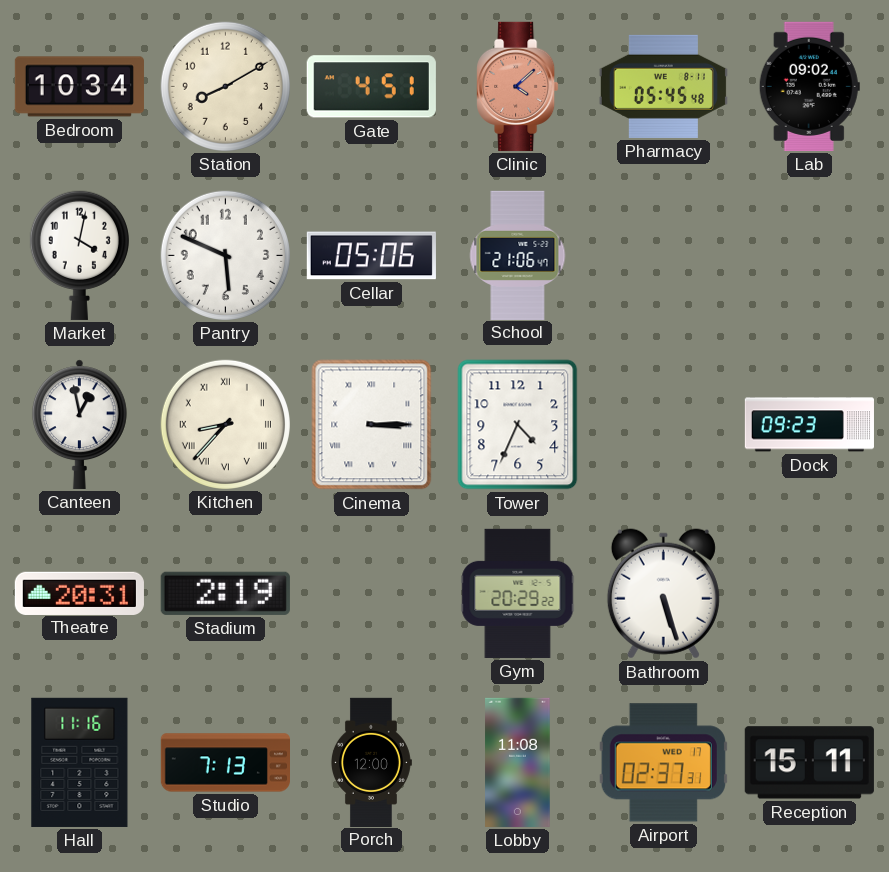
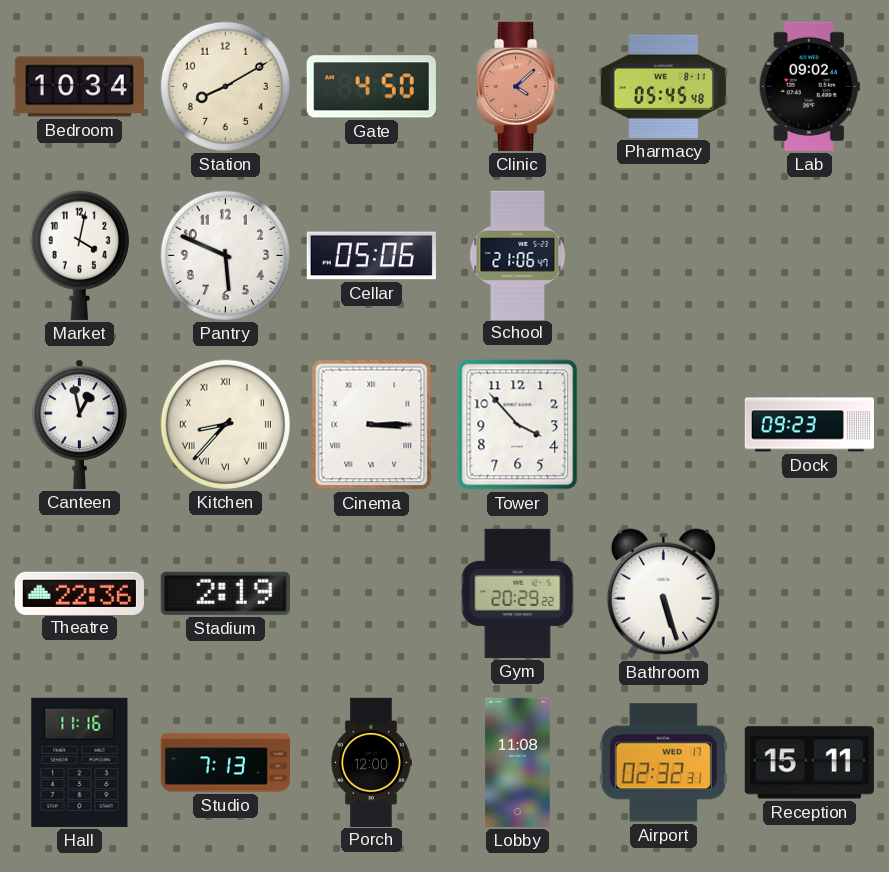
Gate: 4:51 -> 4:50
Tower: 4:34 -> 3:53
Theatre: 20:31 -> 22:36
Airport: 02:37 -> 02:32
